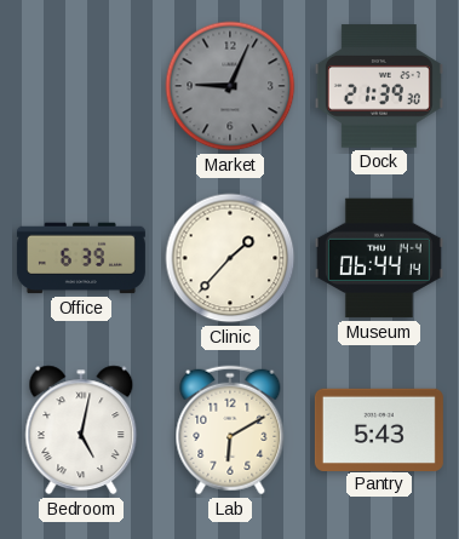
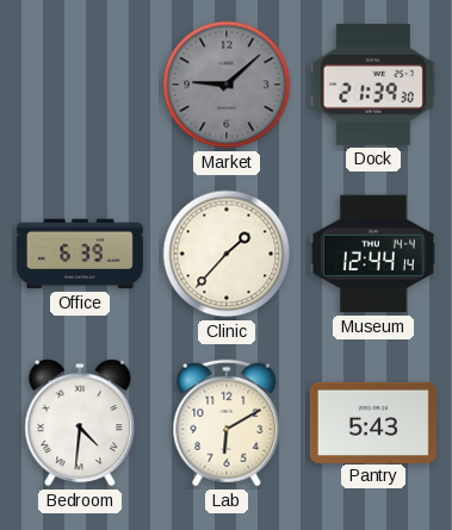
Market: 9:04 -> 9:08
Museum: 06:44 -> 12:44
Bedroom: 5:02 -> 4:31
